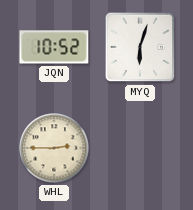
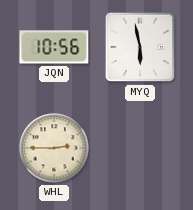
JQN: 10:52 -> 10:56
MYQ: 6:03 -> 5:58
